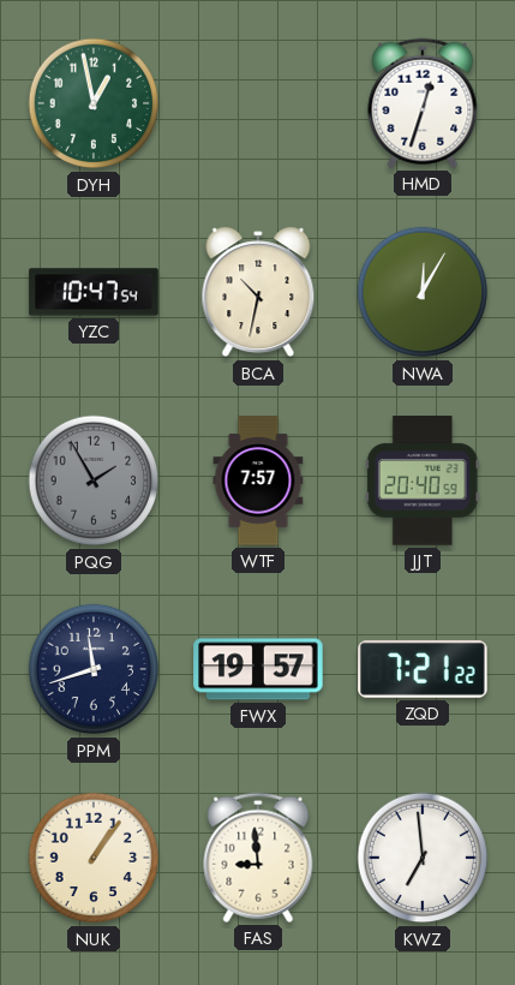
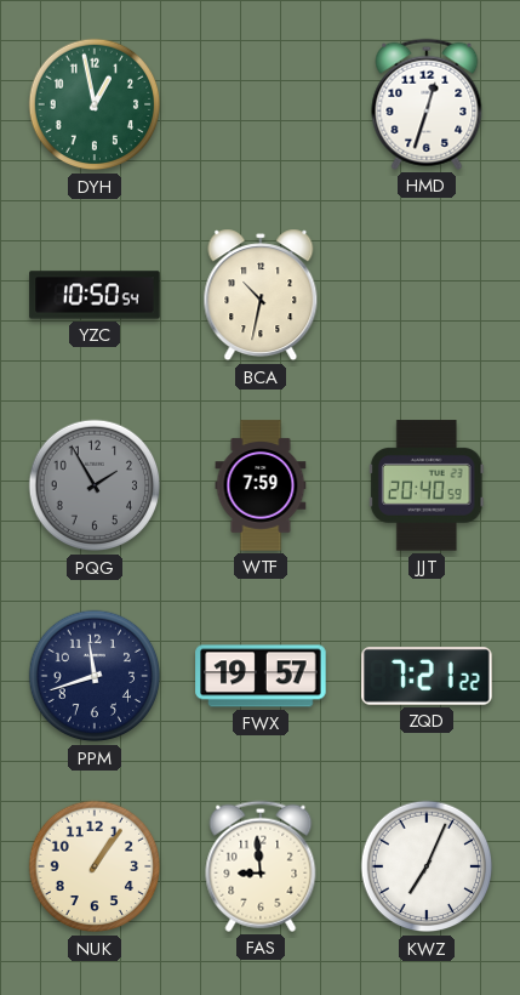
YZC: 10:47 -> 10:50
NWA: 12:05 -> none
WTF: 7:57 -> 7:59
KWZ: 6:59 -> 7:04
